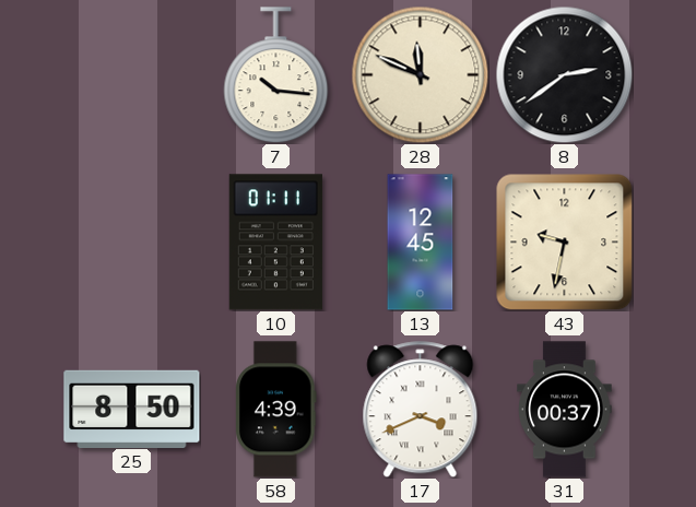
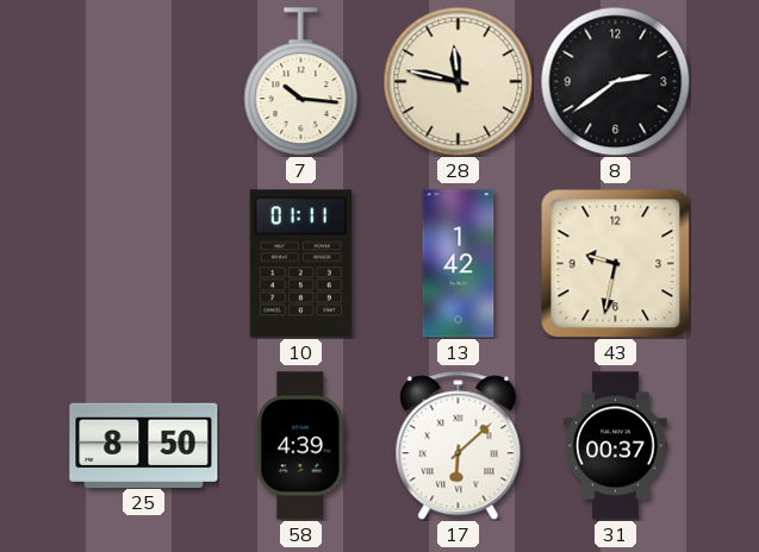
28: 11:49 -> 11:47
13: 12:45 -> 1:42
17: 3:41 -> 6:08
